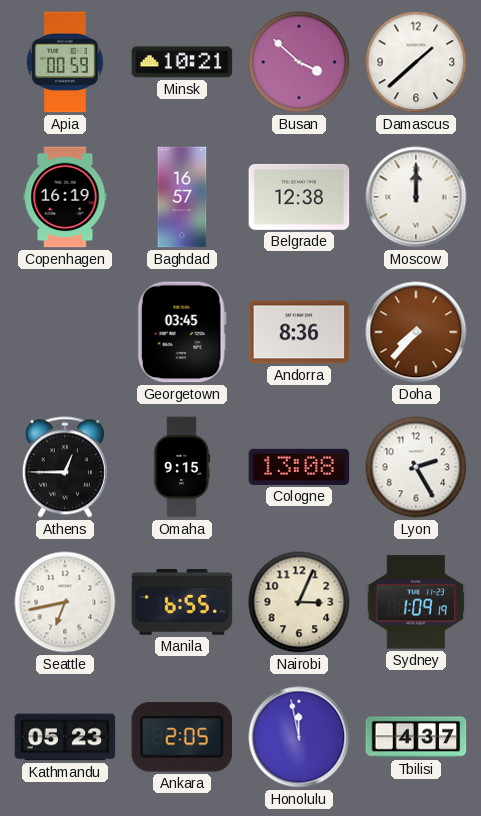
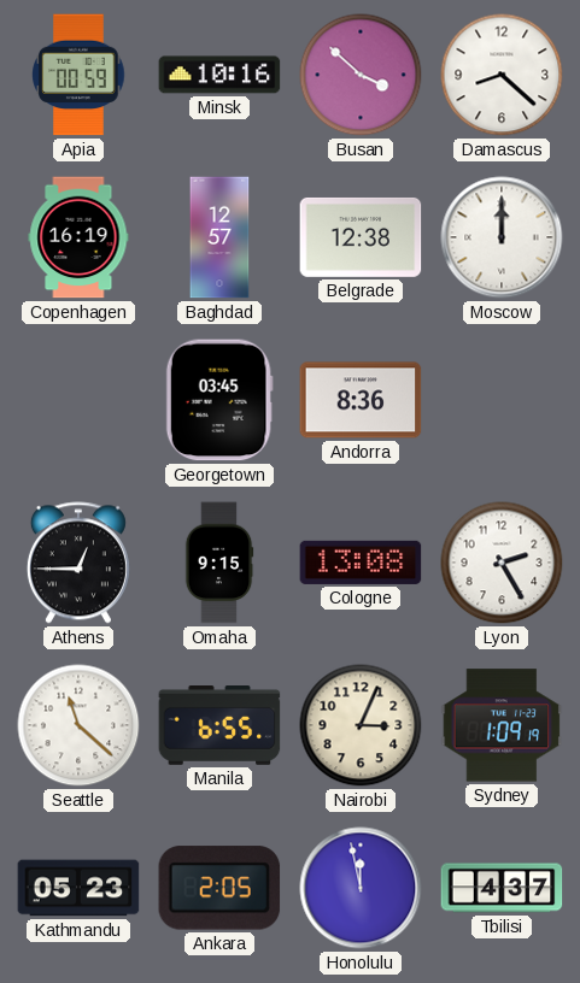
Minsk: 10:21 -> 10:16
Damascus: 1:38 -> 8:22
Baghdad: 16:57 -> 12:57
Doha: 7:37 -> none
Seattle: 6:43 -> 11:22
